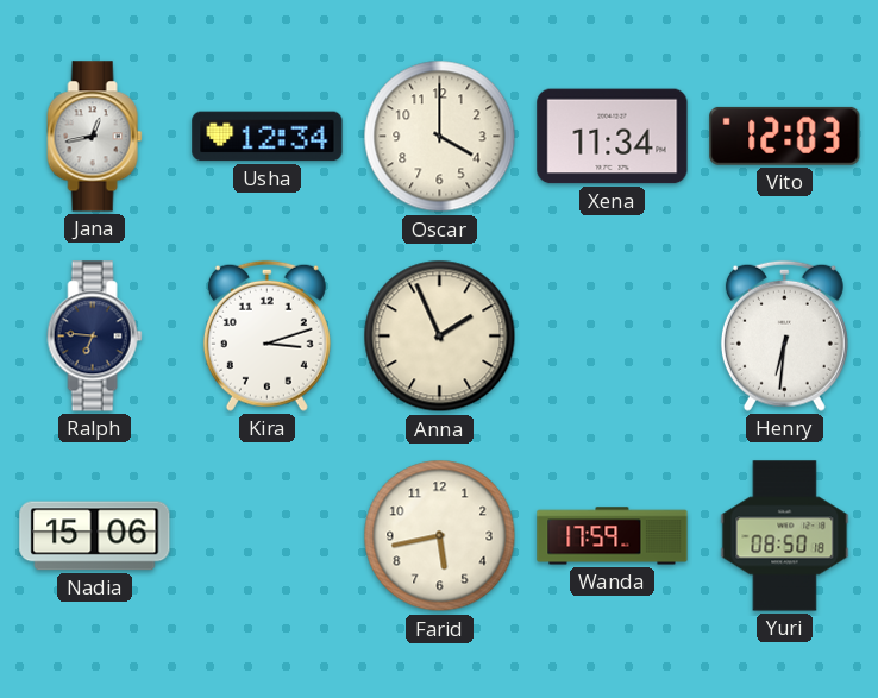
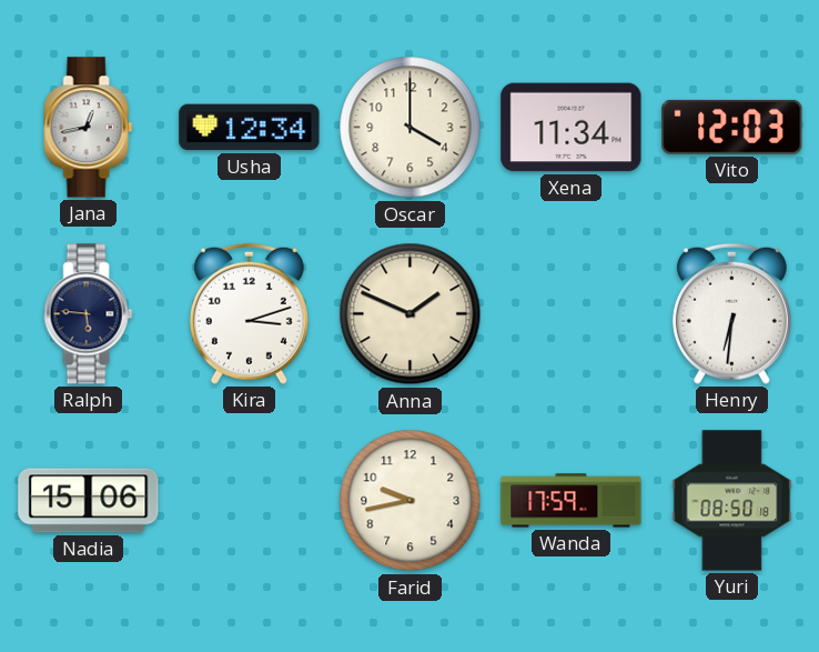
Ralph: 6:46 -> 5:46
Anna: 1:56 -> 1:49
Farid: 5:43 -> 9:43
